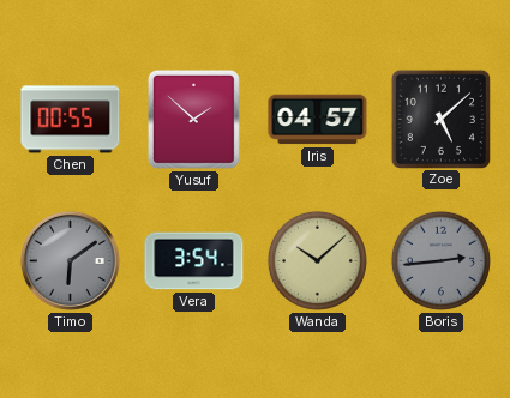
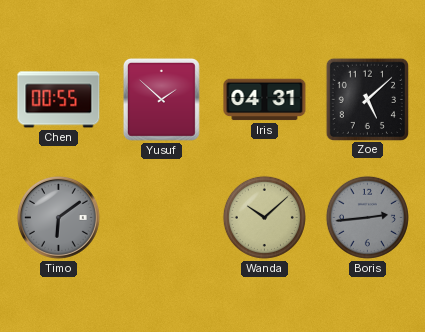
Iris: 04:57 -> 04:31
Vera: 3:54 -> none
